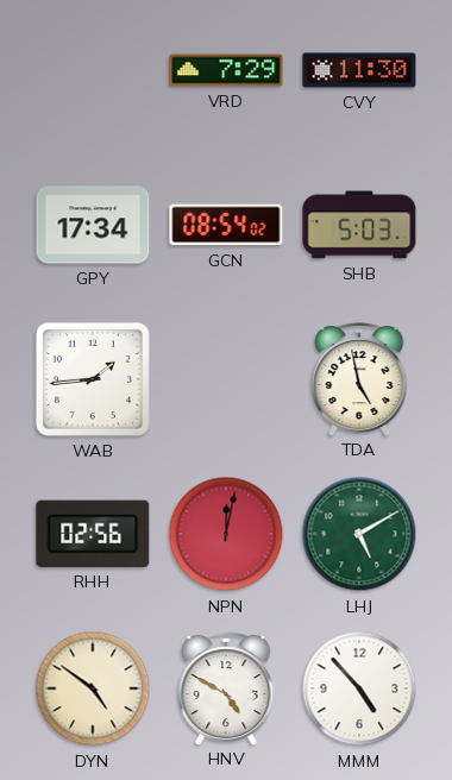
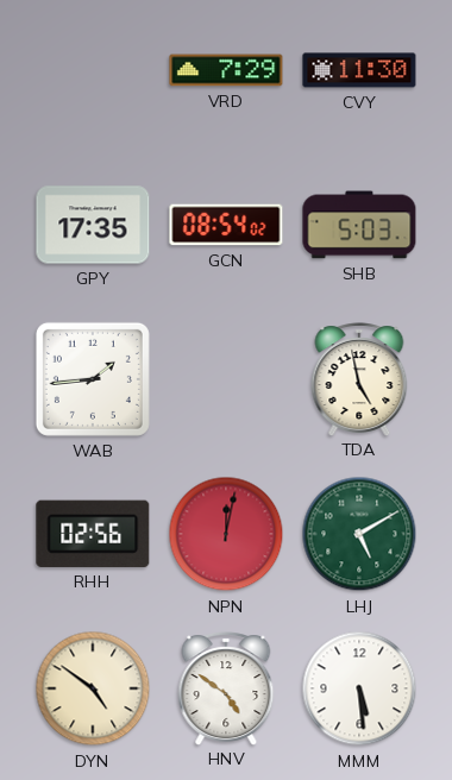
GPY: 17:34 -> 17:35
HNV: 4:50 -> 4:51
MMM: 4:53 -> 5:29
